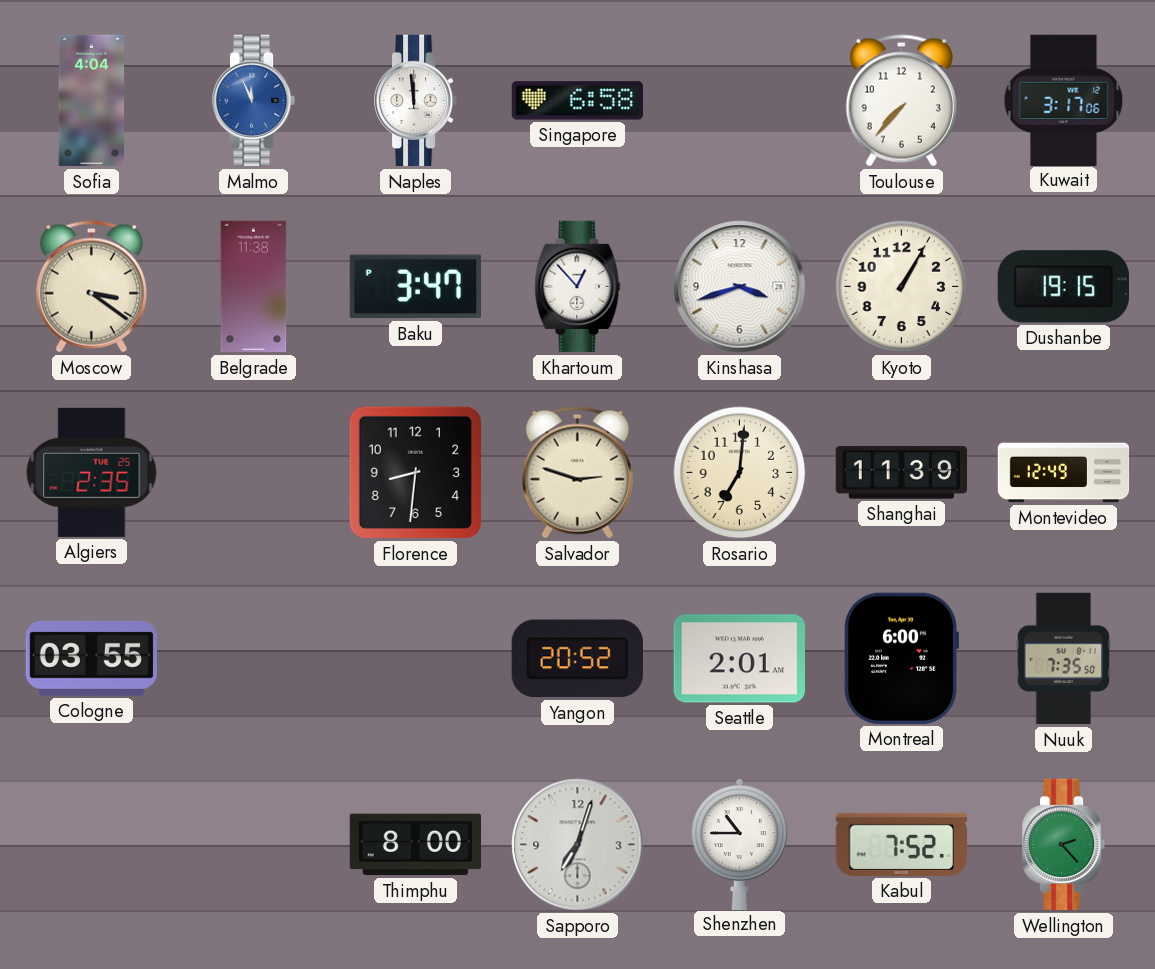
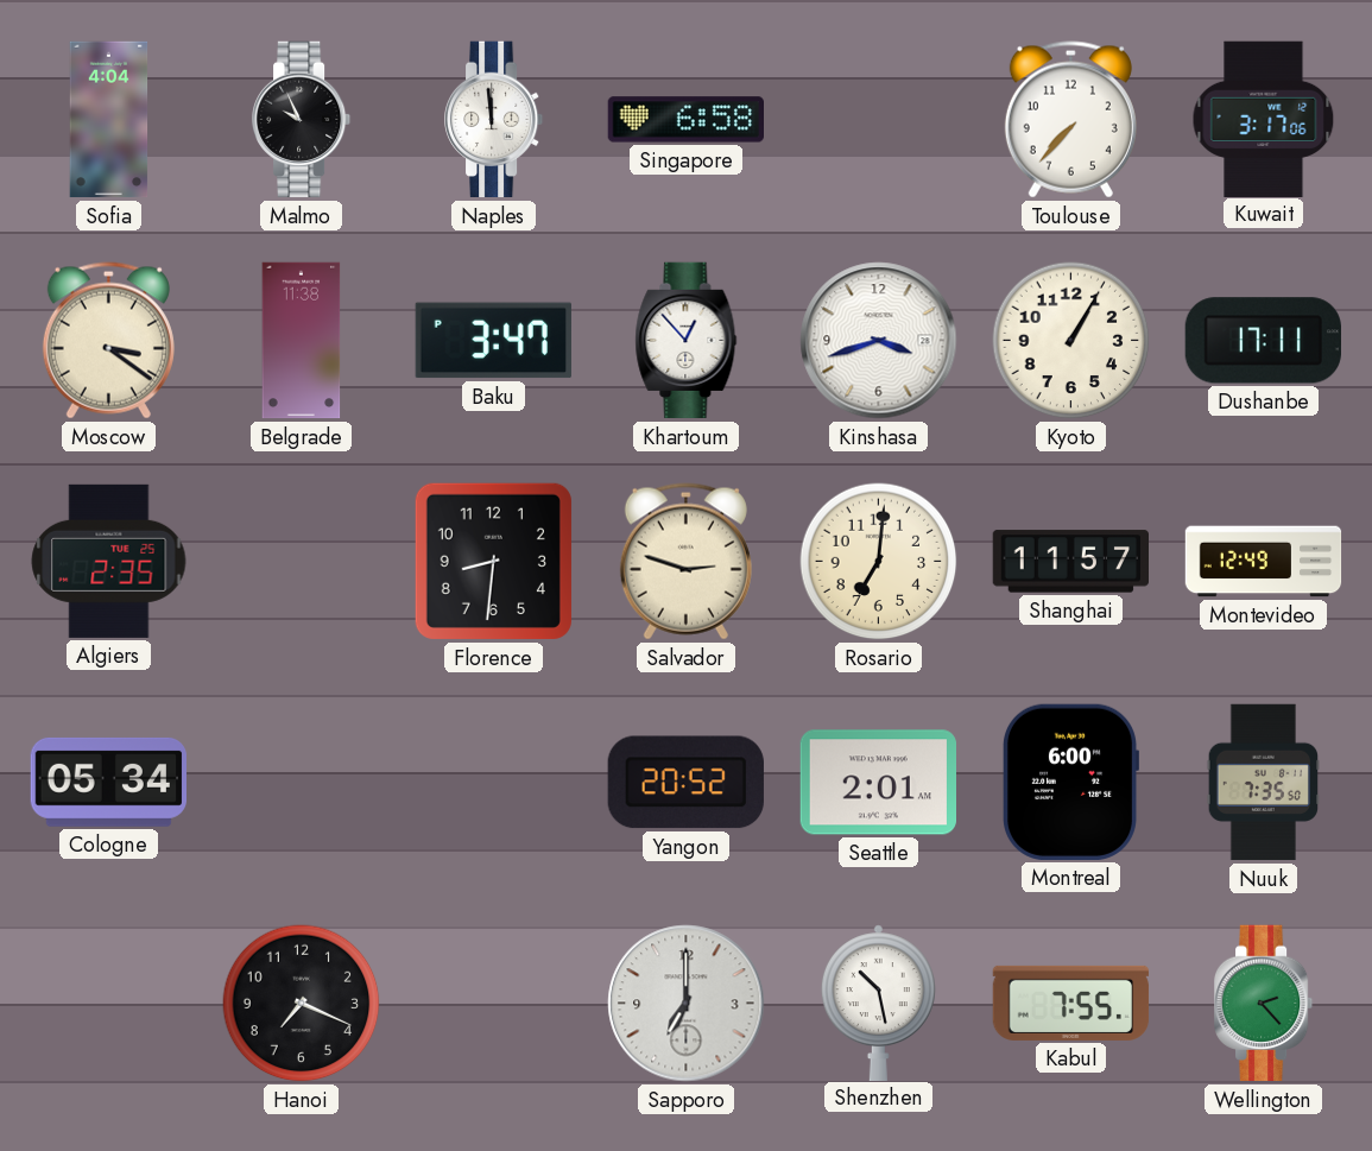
Malmo: 11:56 -> 9:56
Malmo dial: blue -> black
Dushanbe: 19:15 -> 17:11
Shanghai: 11:39 -> 11:57
Cologne: 03:55 -> 05:34
Hanoi: none -> 7:19
Thimphu: 8:00 -> none
Sapporo: 7:03 -> 7:00
Shenzhen: 10:45 -> 10:28
Kabul: 7:52 -> 7:55
